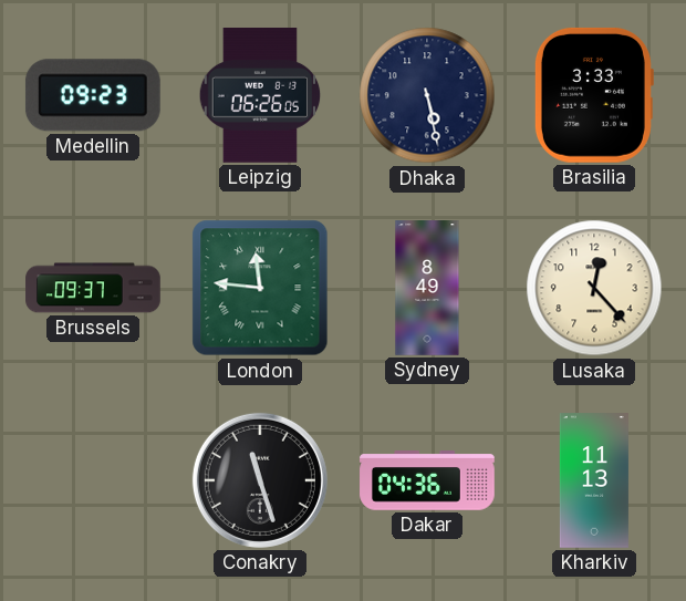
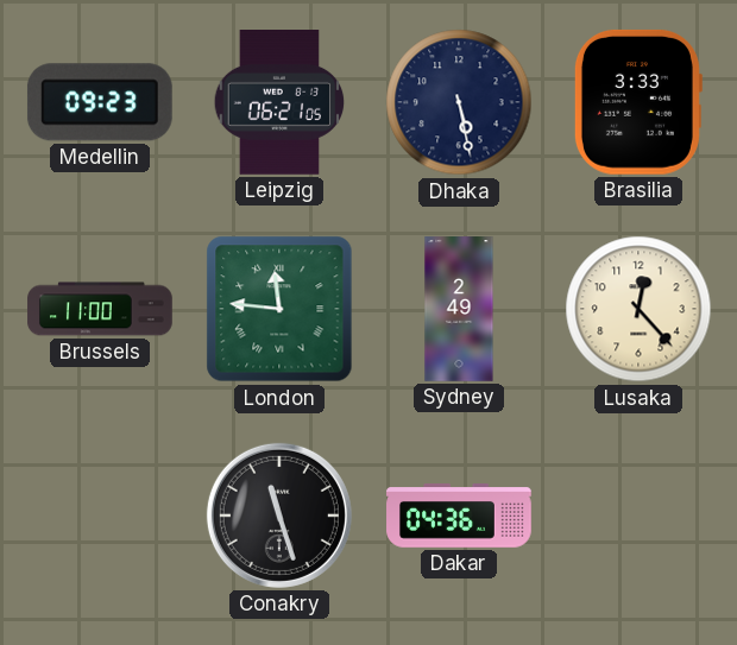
Leipzig: 06:26 -> 06:21
Brussels: 09:37 -> 11:00
Sydney: 8:49 -> 2:49
Kharkiv: 11:13 -> none
